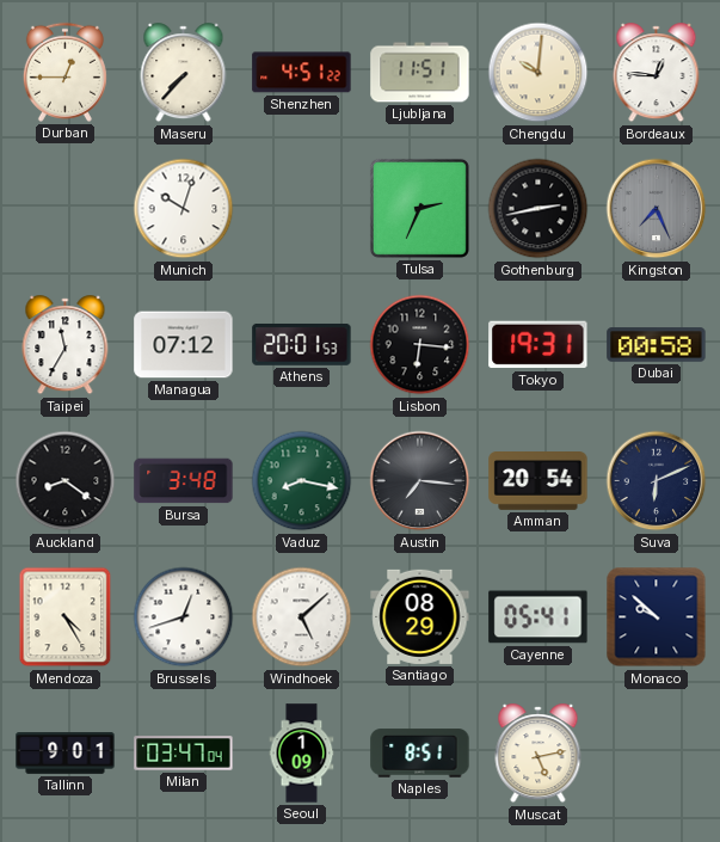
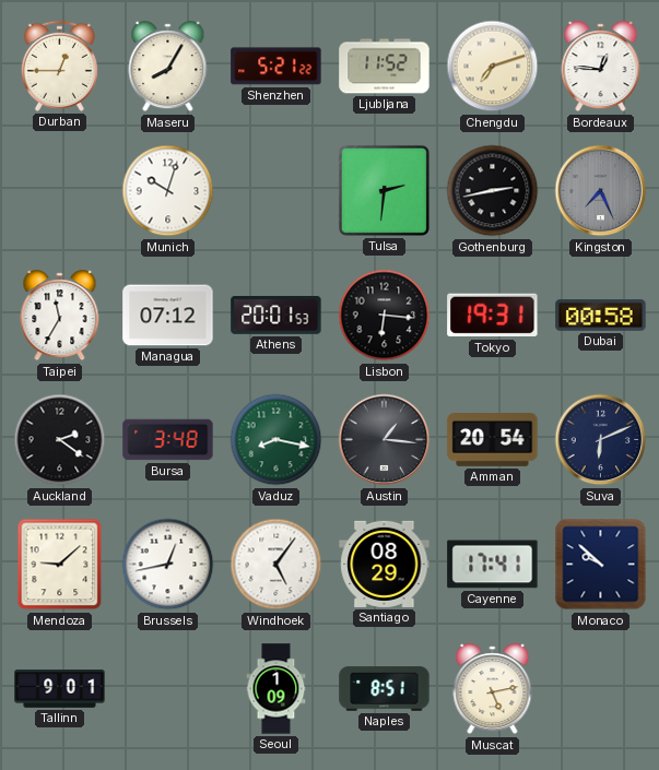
Maseru: 7:37 -> 8:05
Shenzhen: 4:51 -> 5:21
Ljubljana: 11:51 -> 11:52
Chengdu: 10:01 -> 7:12
Tulsa: 2:34 -> 2:31
Auckland: 8:21 -> 2:21
Austin: 7:16 -> 1:16
Mendoza: 4:25 -> 9:08
Brussels: 12:42 -> 12:43
Windhoek: 5:08 -> 5:06
Cayenne: 05:41 -> 17:41
Milan: 03:47 -> none
